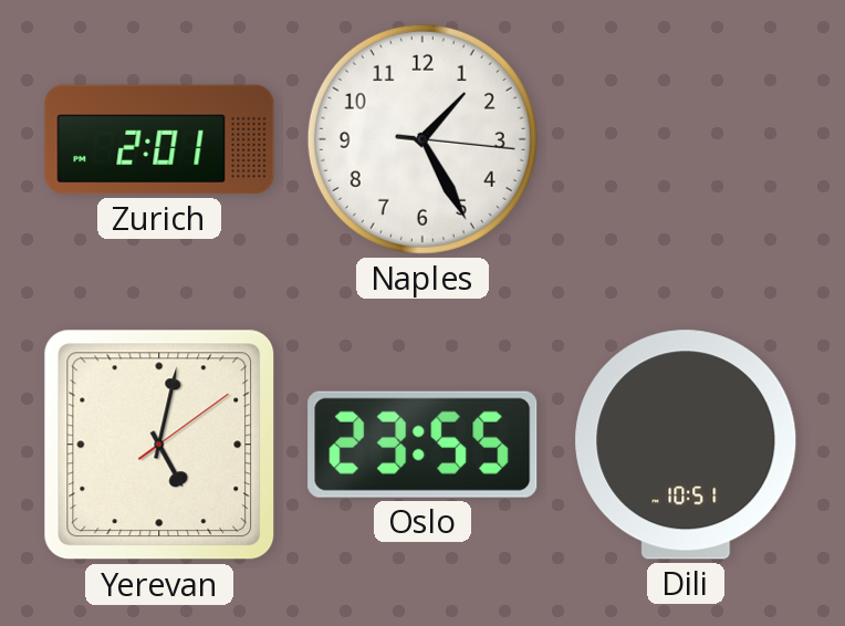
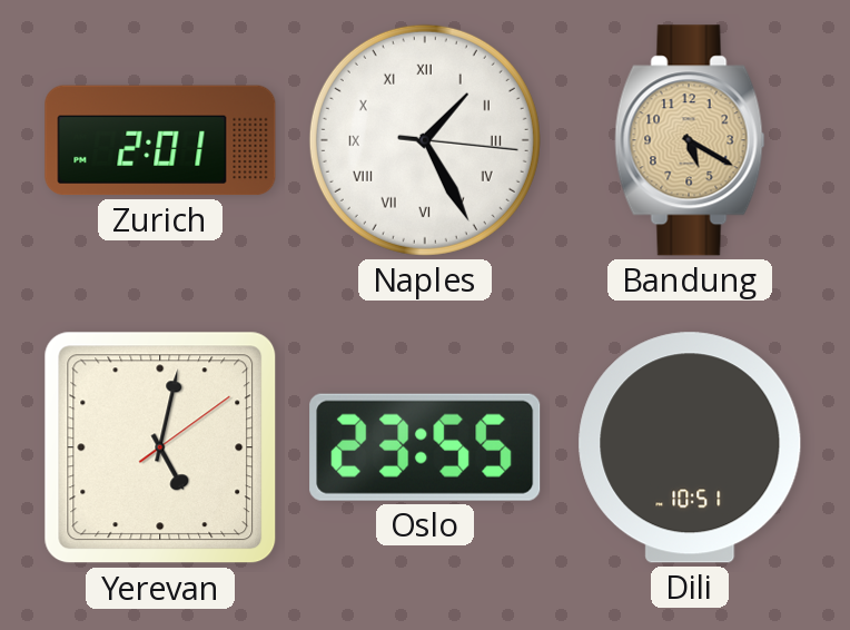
Naples numerals: Arabic -> Roman
Bandung: none -> 5:20
